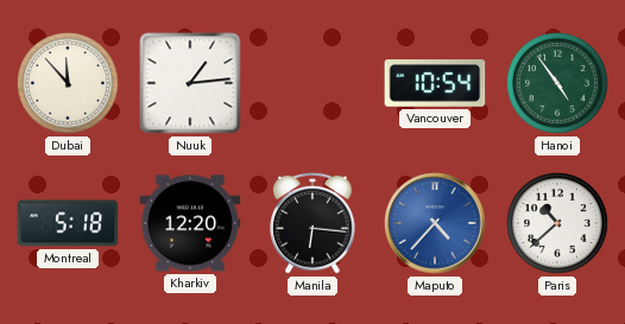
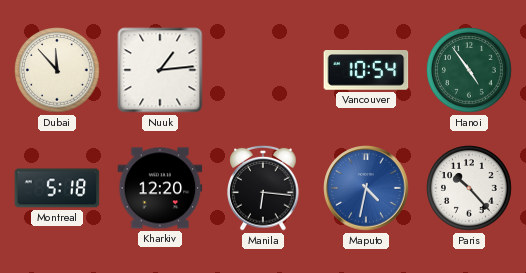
Maputo: 4:37 -> 4:32
Paris: 10:38 -> 10:23
